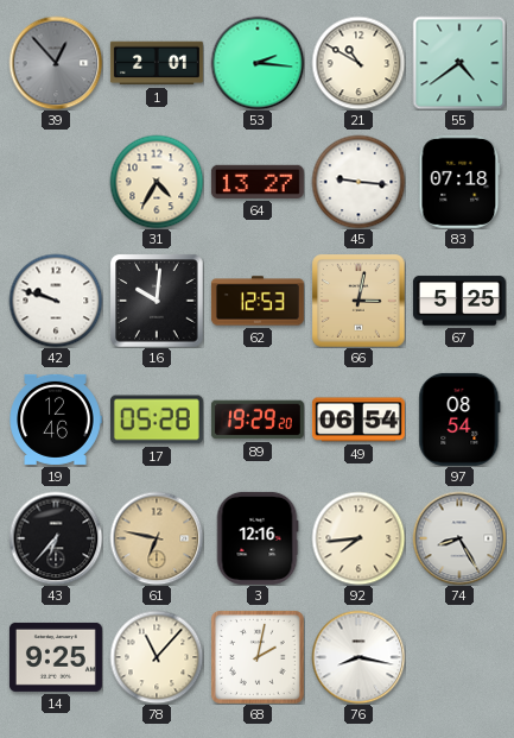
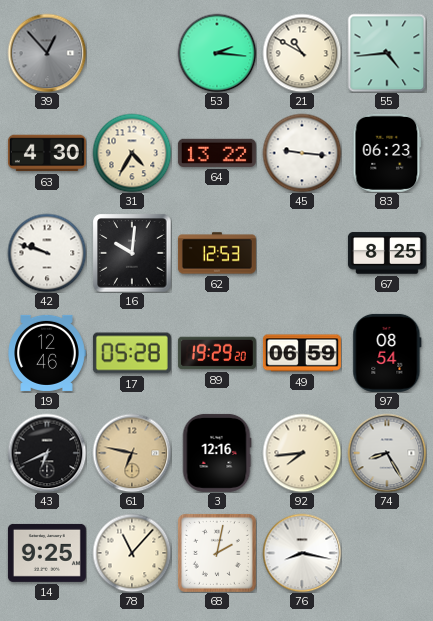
1: 2:01 -> none
55: 4:39 -> 4:44
63: none -> 4:30
64: 13:27 -> 13:22
83: 07:18 -> 06:23
66: 3:02 -> none
67: 5:25 -> 8:25
49: 06:54 -> 06:59
43: 6:37 -> 6:41
